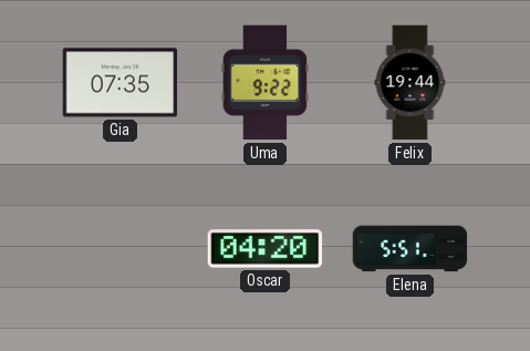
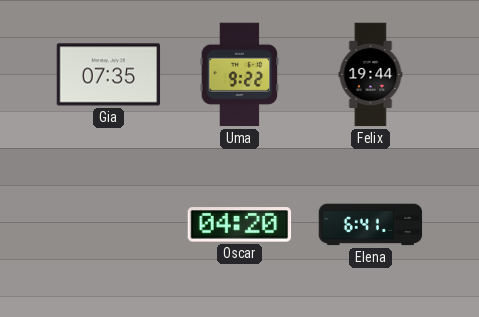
Elena: 5:51 -> 6:41
